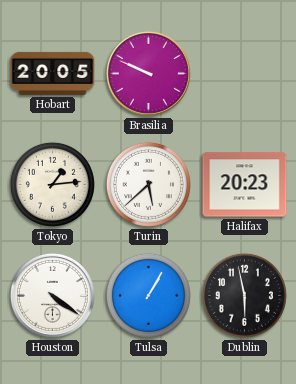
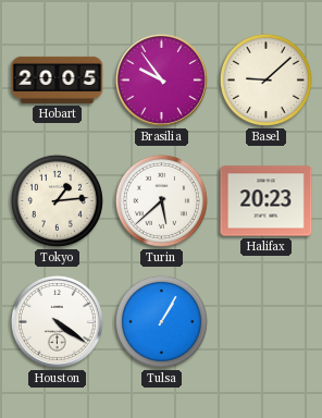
Brasilia: 9:49 -> 9:54
Basel: none -> 9:08
Dublin: 5:58 -> none
